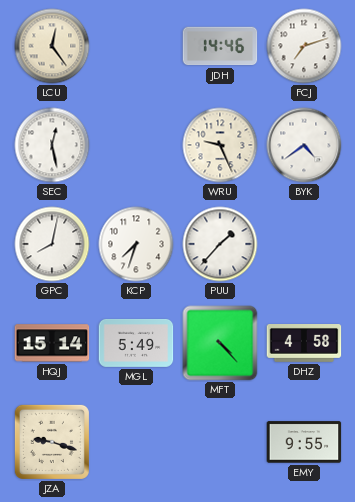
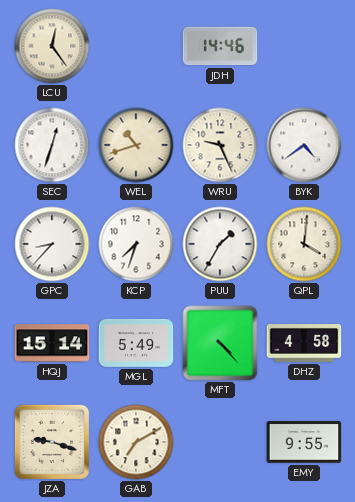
FCJ: 7:12 -> none
SEC: 12:28 -> 12:33
WEL: none -> 10:42
GPC: 8:02 -> 8:37
PUU: 1:37 -> 1:35
QPL: none -> 4:01
GAB: none -> 7:10
